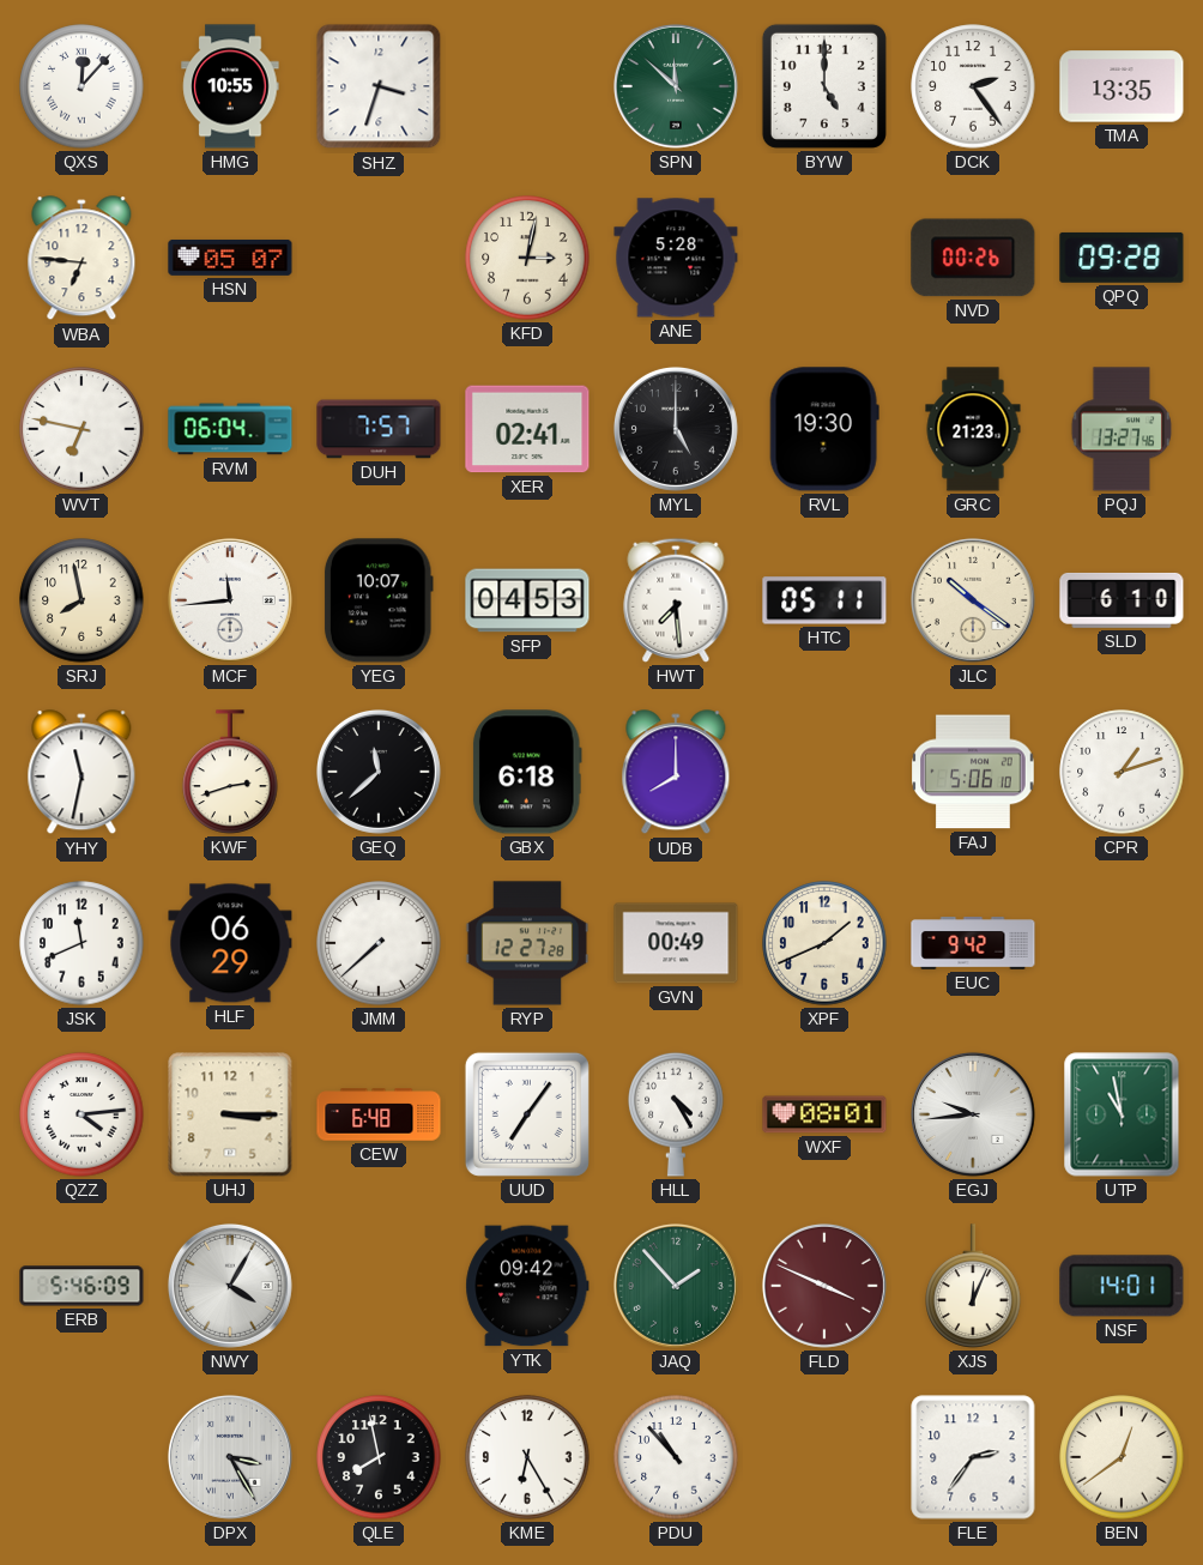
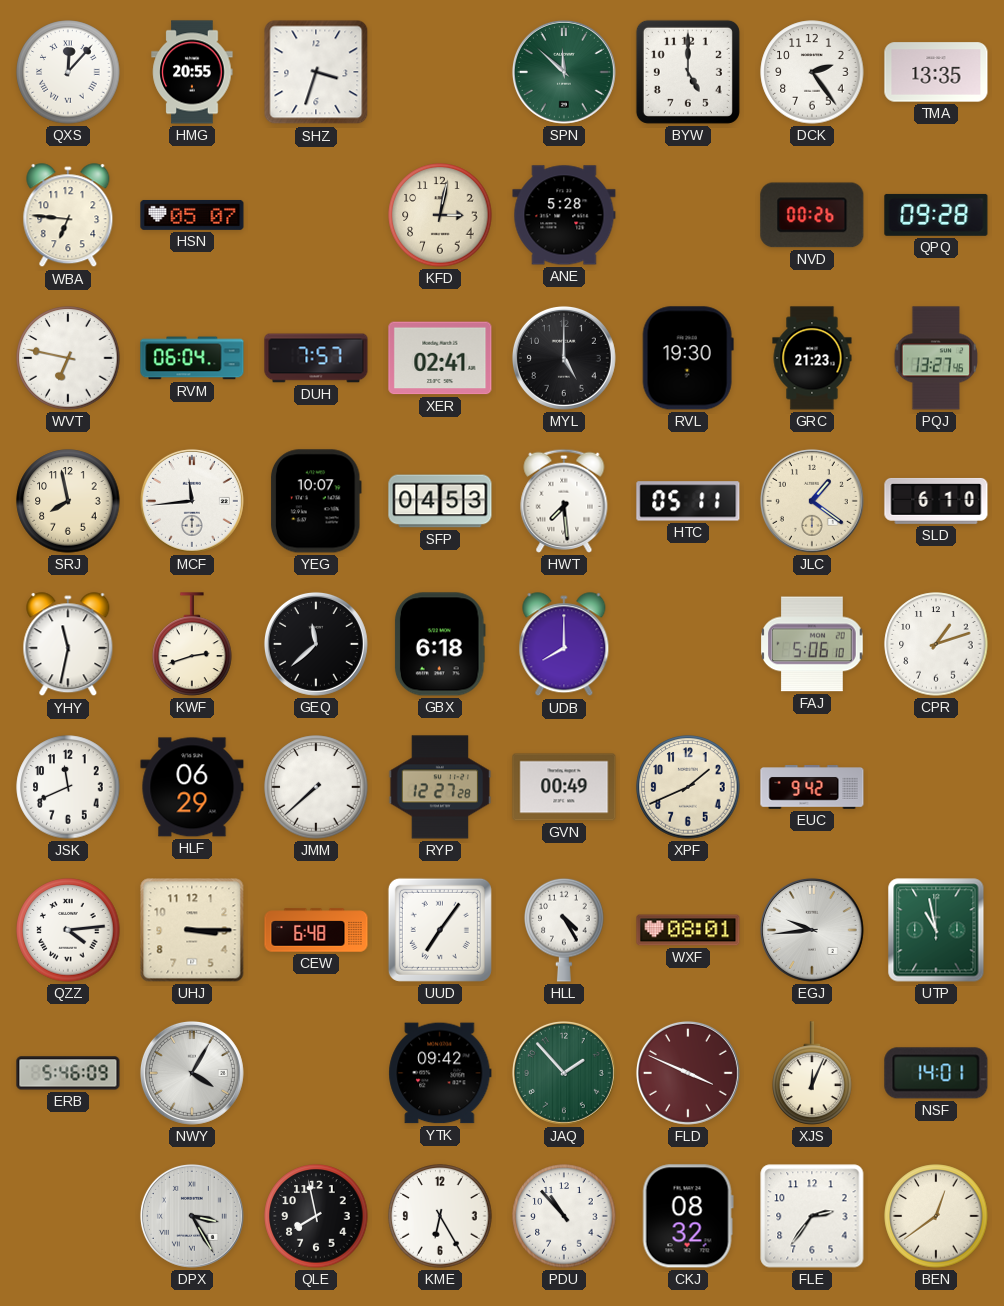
HMG: 10:55 -> 20:55
JLC: 10:21 -> 1:21
CKJ: none -> 08:32
